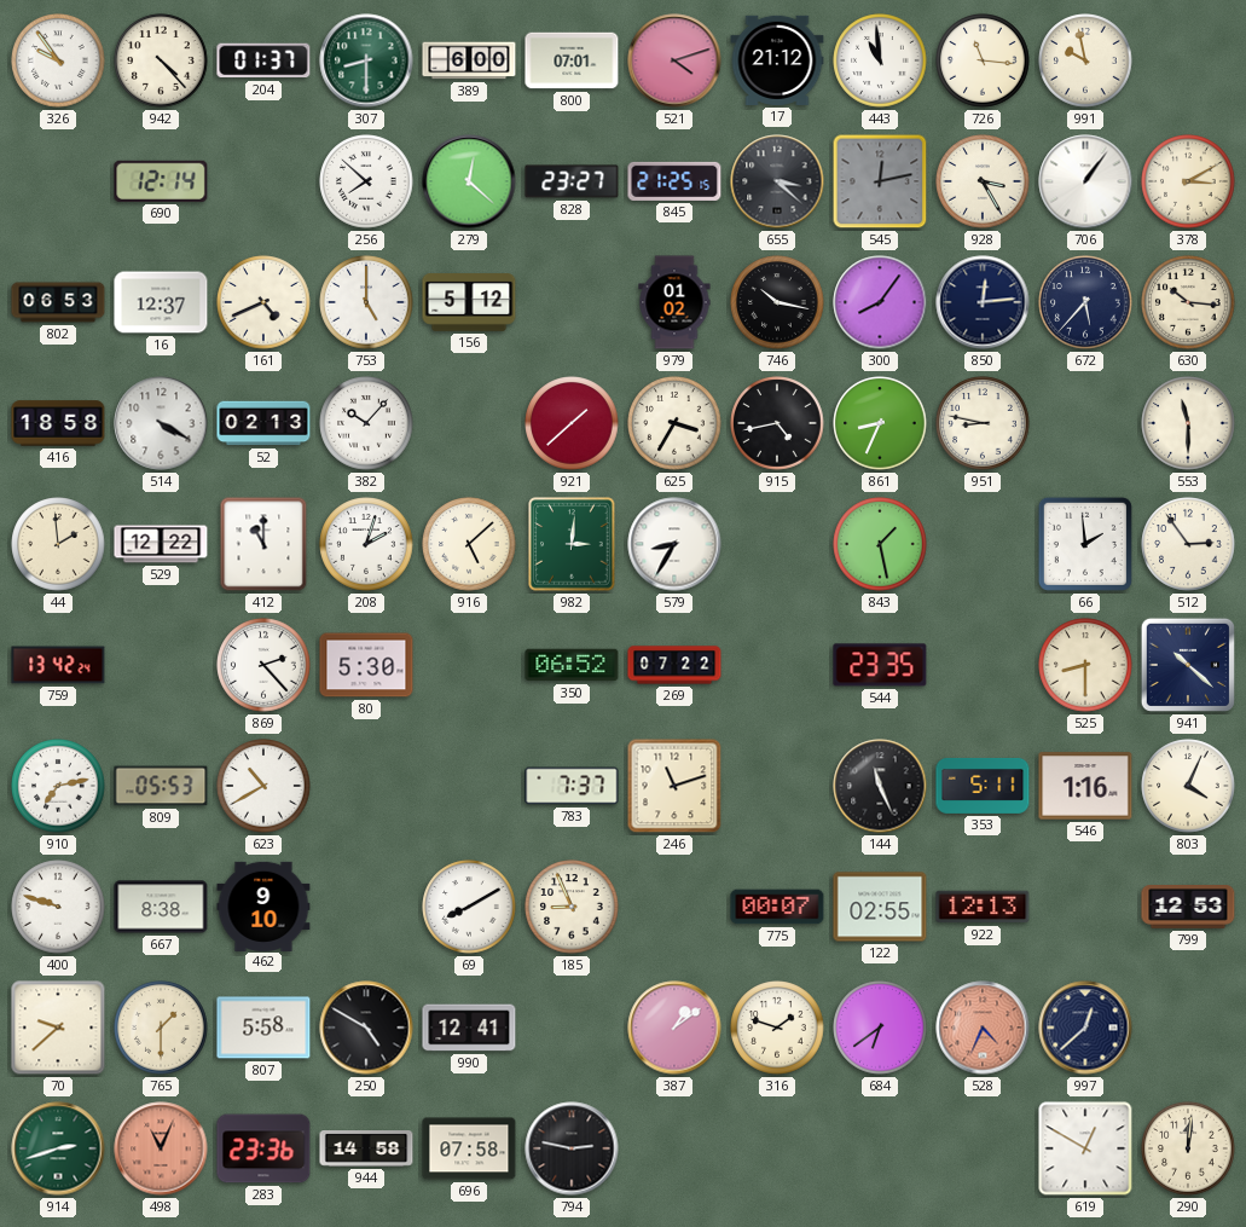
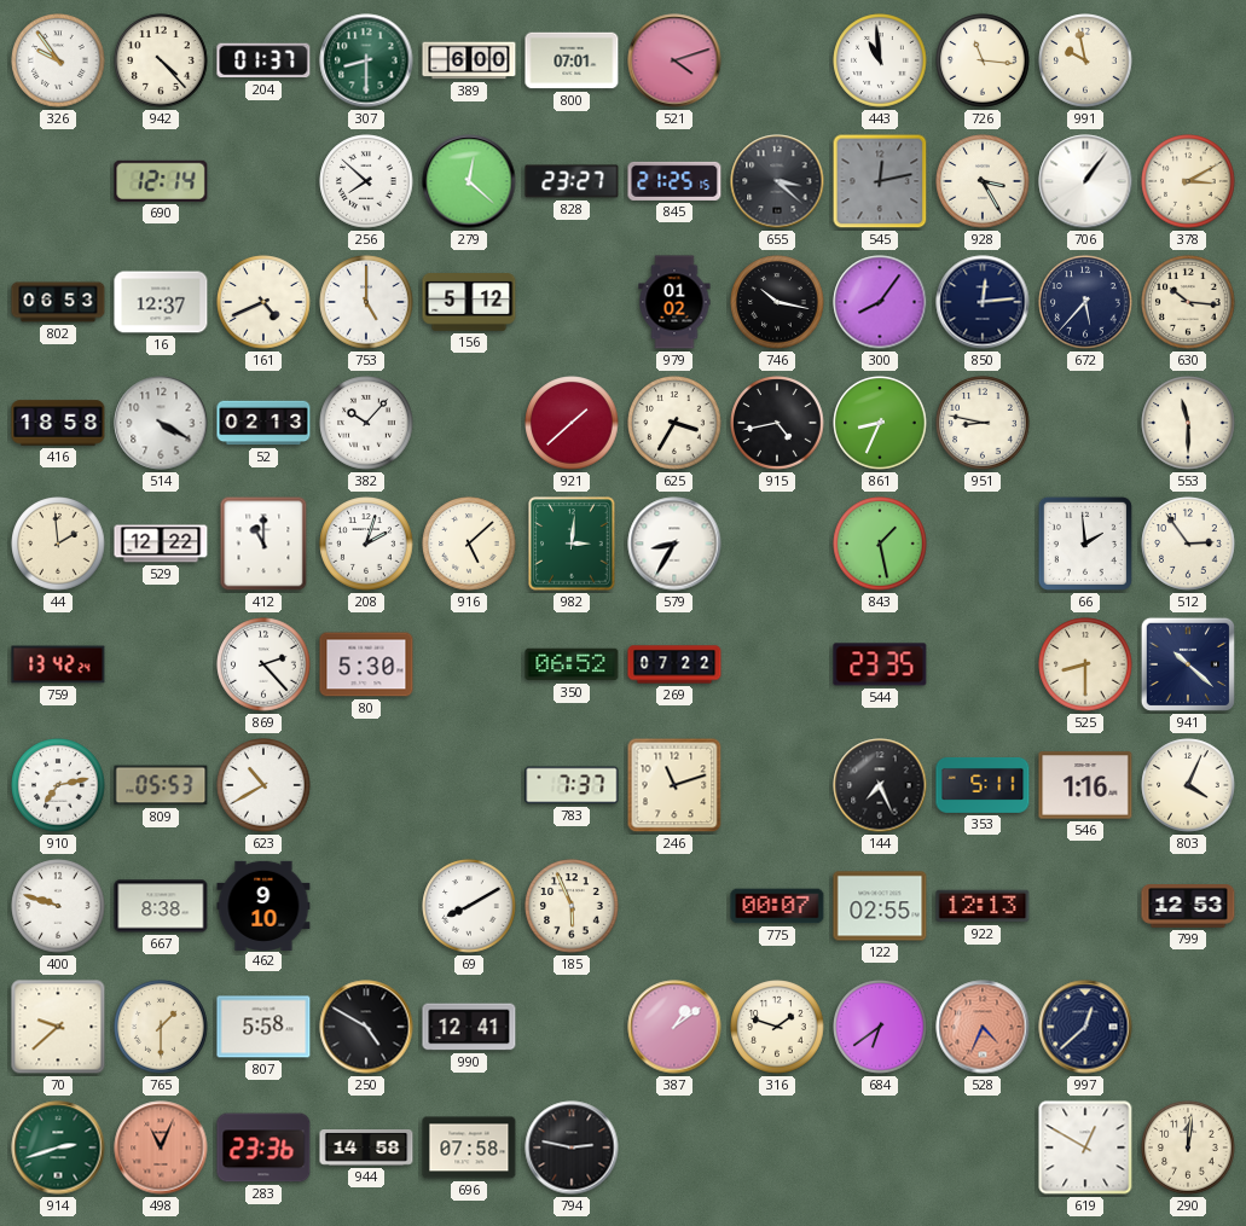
17: 21:12 -> none
144: 11:26 -> 7:26
185: 8:56 -> 5:56
